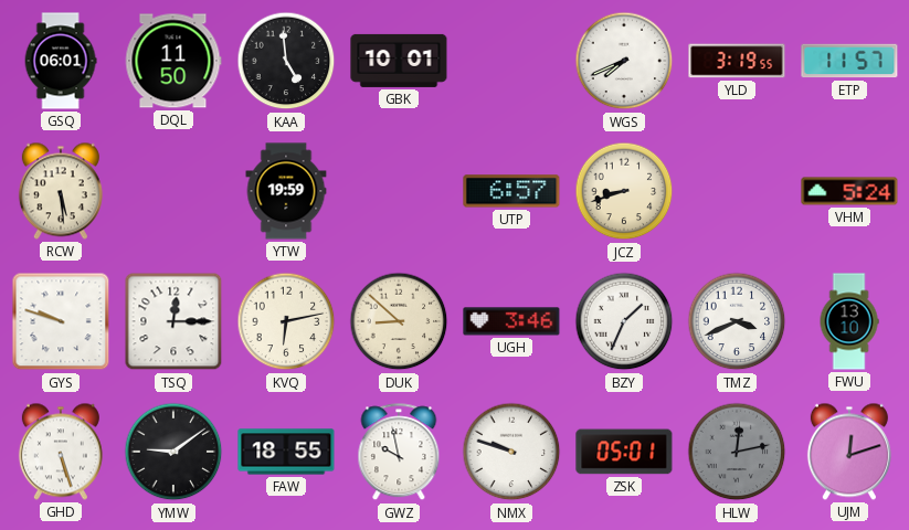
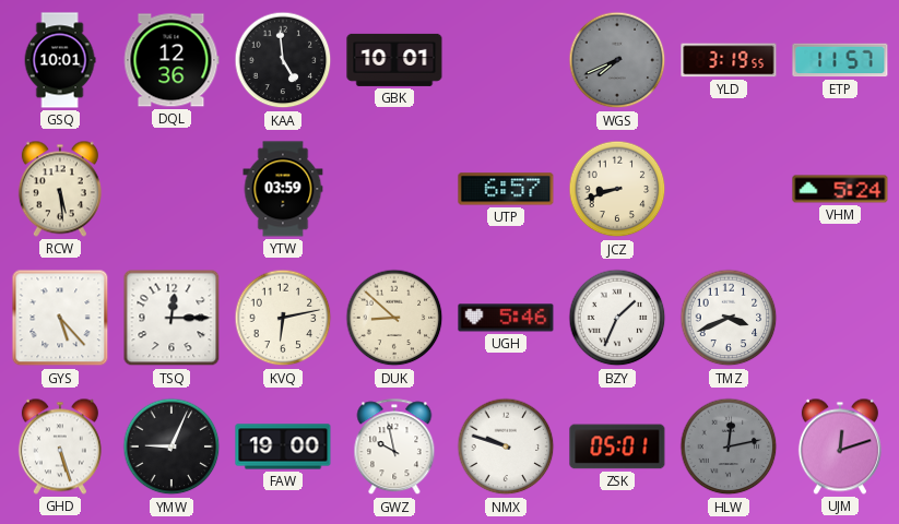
GSQ: 06:01 -> 10:01
DQL: 11:50 -> 12:36
WGS dial: white -> grey
YTW: 19:59 -> 03:59
GYS: 9:48 -> 5:23
UGH: 3:46 -> 5:46
FWU: 13:10 -> none
YMW: 9:09 -> 9:04
FAW: 18:55 -> 19:00
